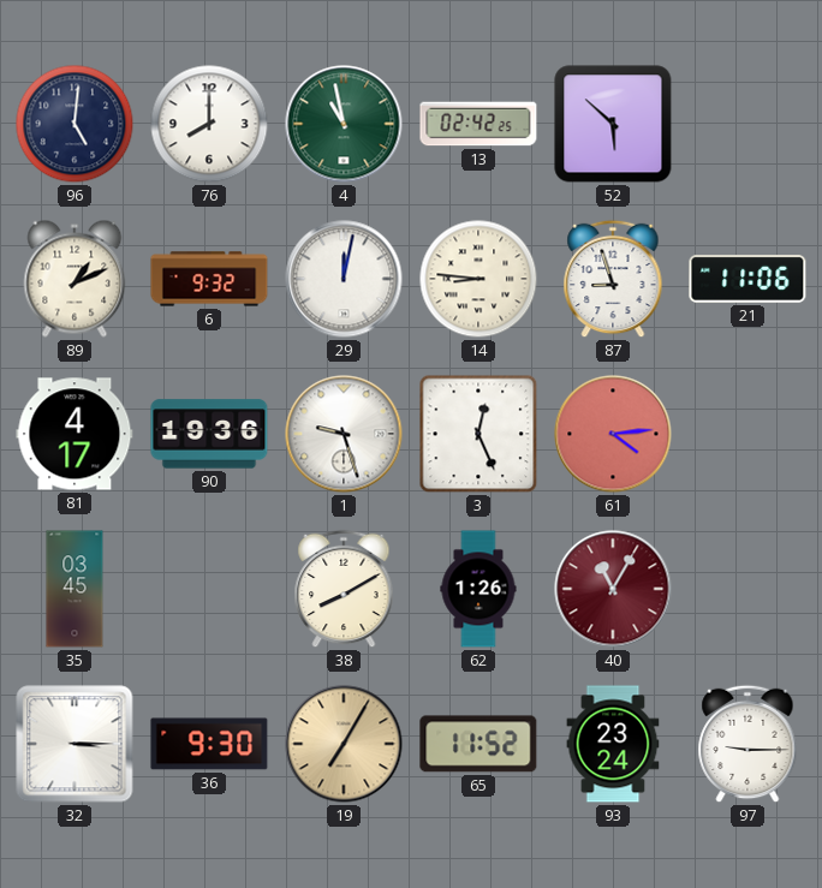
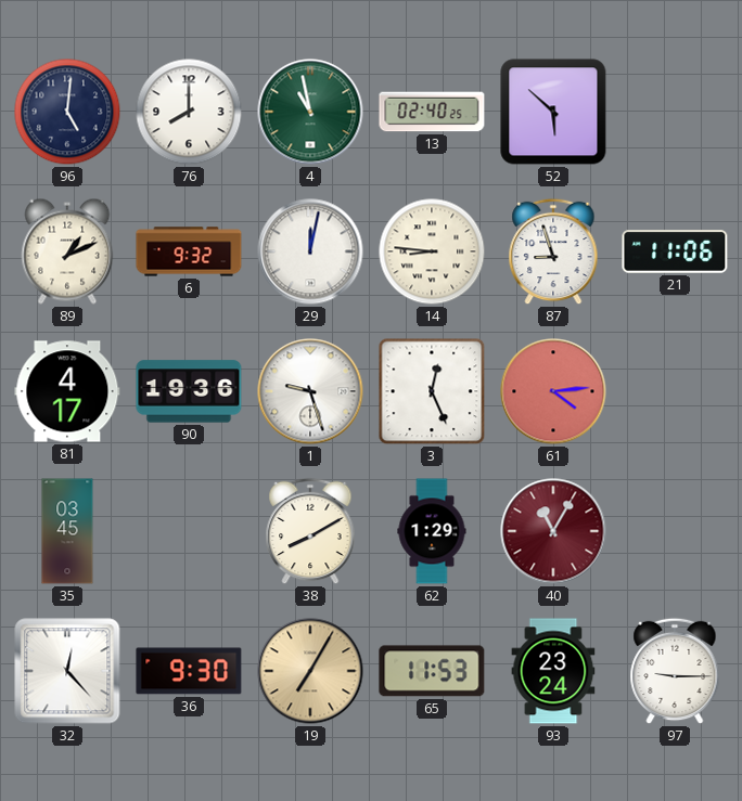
13: 02:42 -> 02:40
62: 1:26 -> 1:29
32: 3:15 -> 12:23
65: 11:52 -> 11:53
